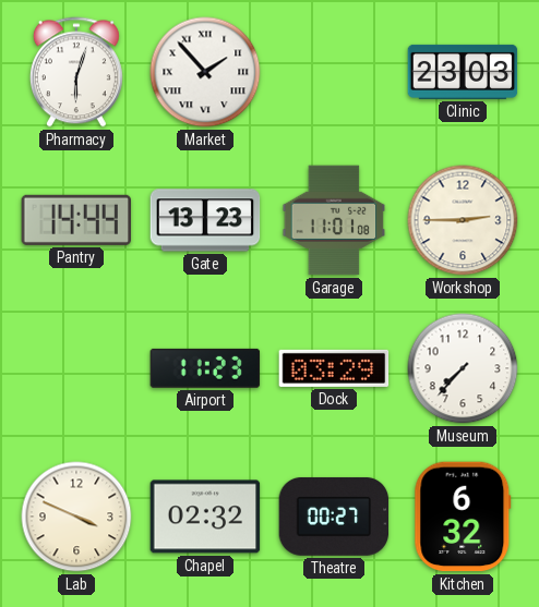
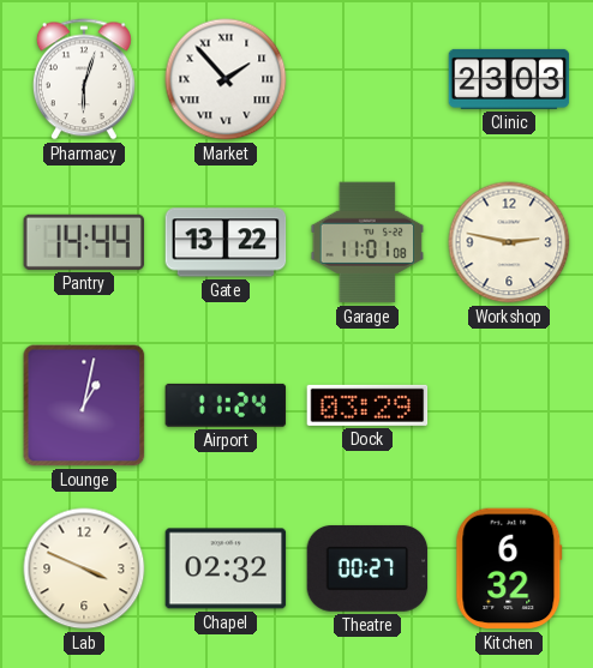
Gate: 13:23 -> 13:22
Workshop: 2:45 -> 2:47
Lounge: none -> 1:02
Airport: 11:23 -> 11:24
Museum: 7:37 -> none
